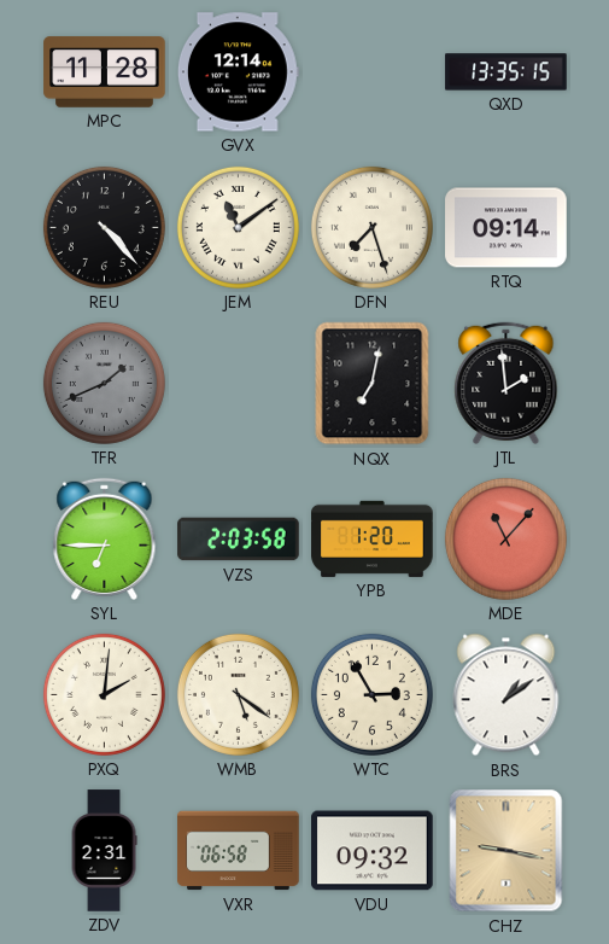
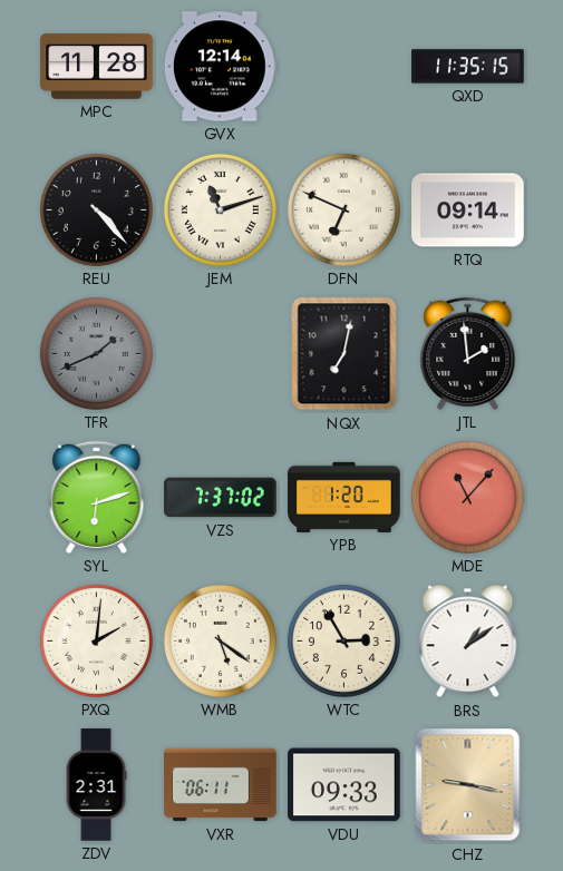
QXD: 13:35 -> 11:35
JEM: 11:09 -> 11:12
DFN: 7:27 -> 6:49
SYL: 6:45 -> 6:12
VZS: 2:03 -> 7:37
VXR: 06:58 -> 06:11
VDU: 09:32 -> 09:33
